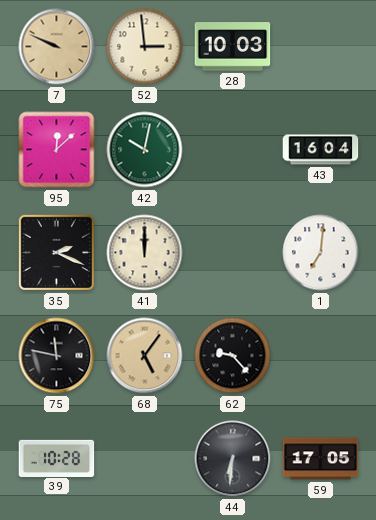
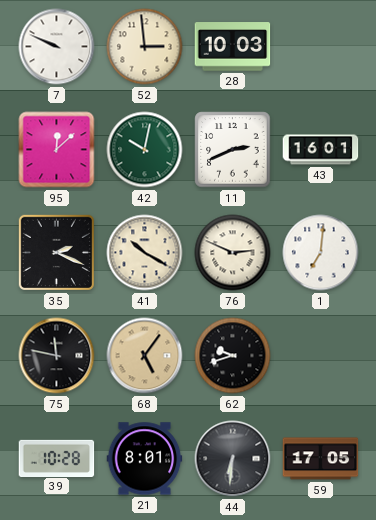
7 dial: champagne -> white
11: none -> 2:41
43: 16:04 -> 16:01
41: 12:00 -> 10:20
76: none -> 2:49
62: 9:23 -> 9:42
21: none -> 8:01
